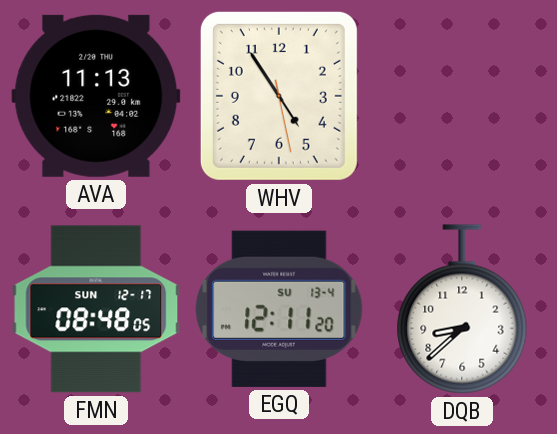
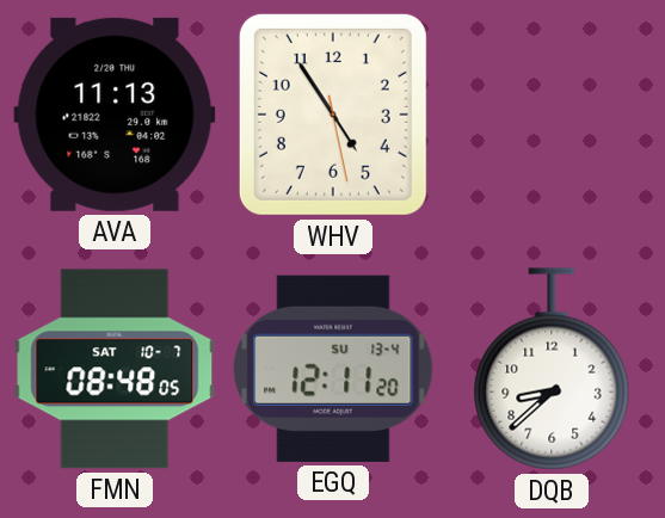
FMN date: SUN 12-17 -> SAT 10-7
